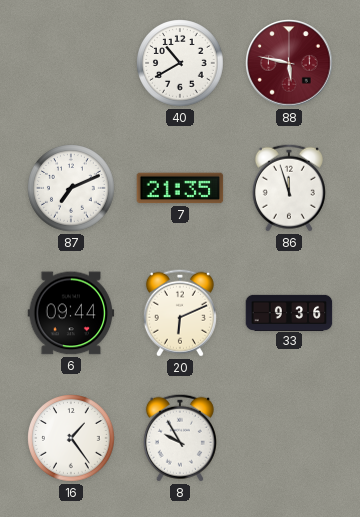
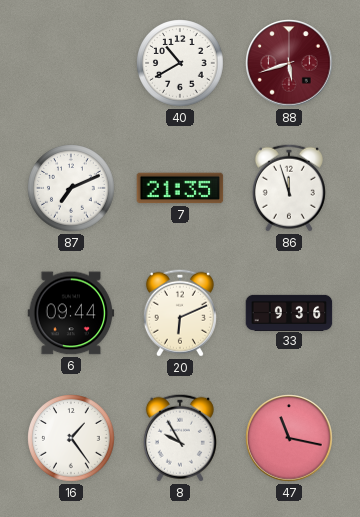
88: 5:47 -> 5:42
47: none -> 11:17
